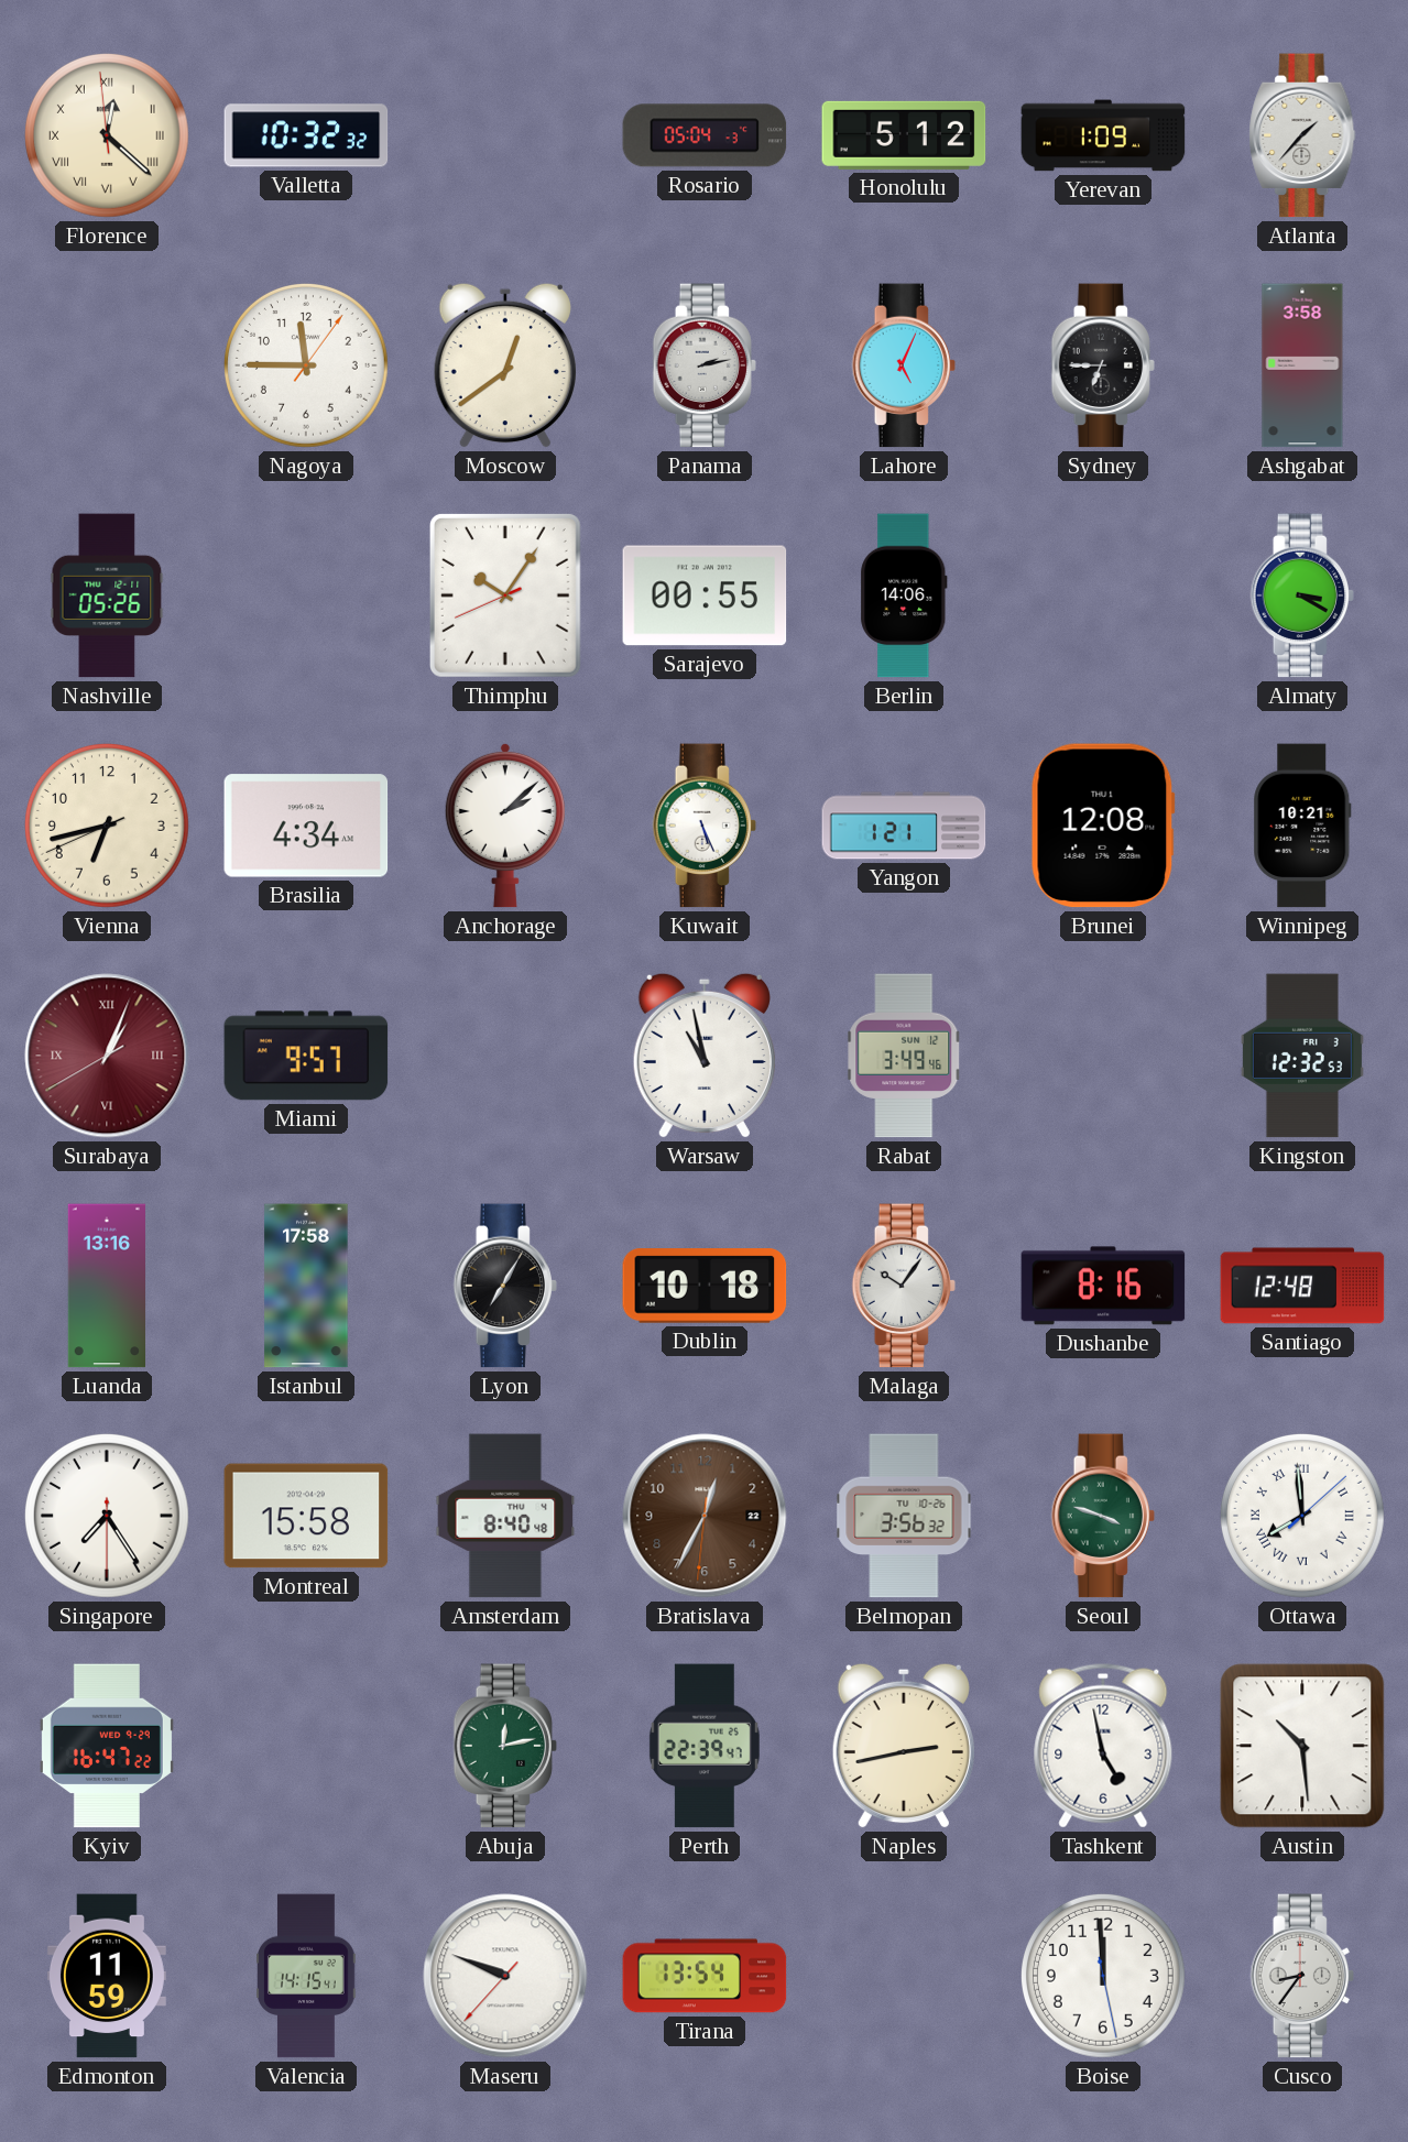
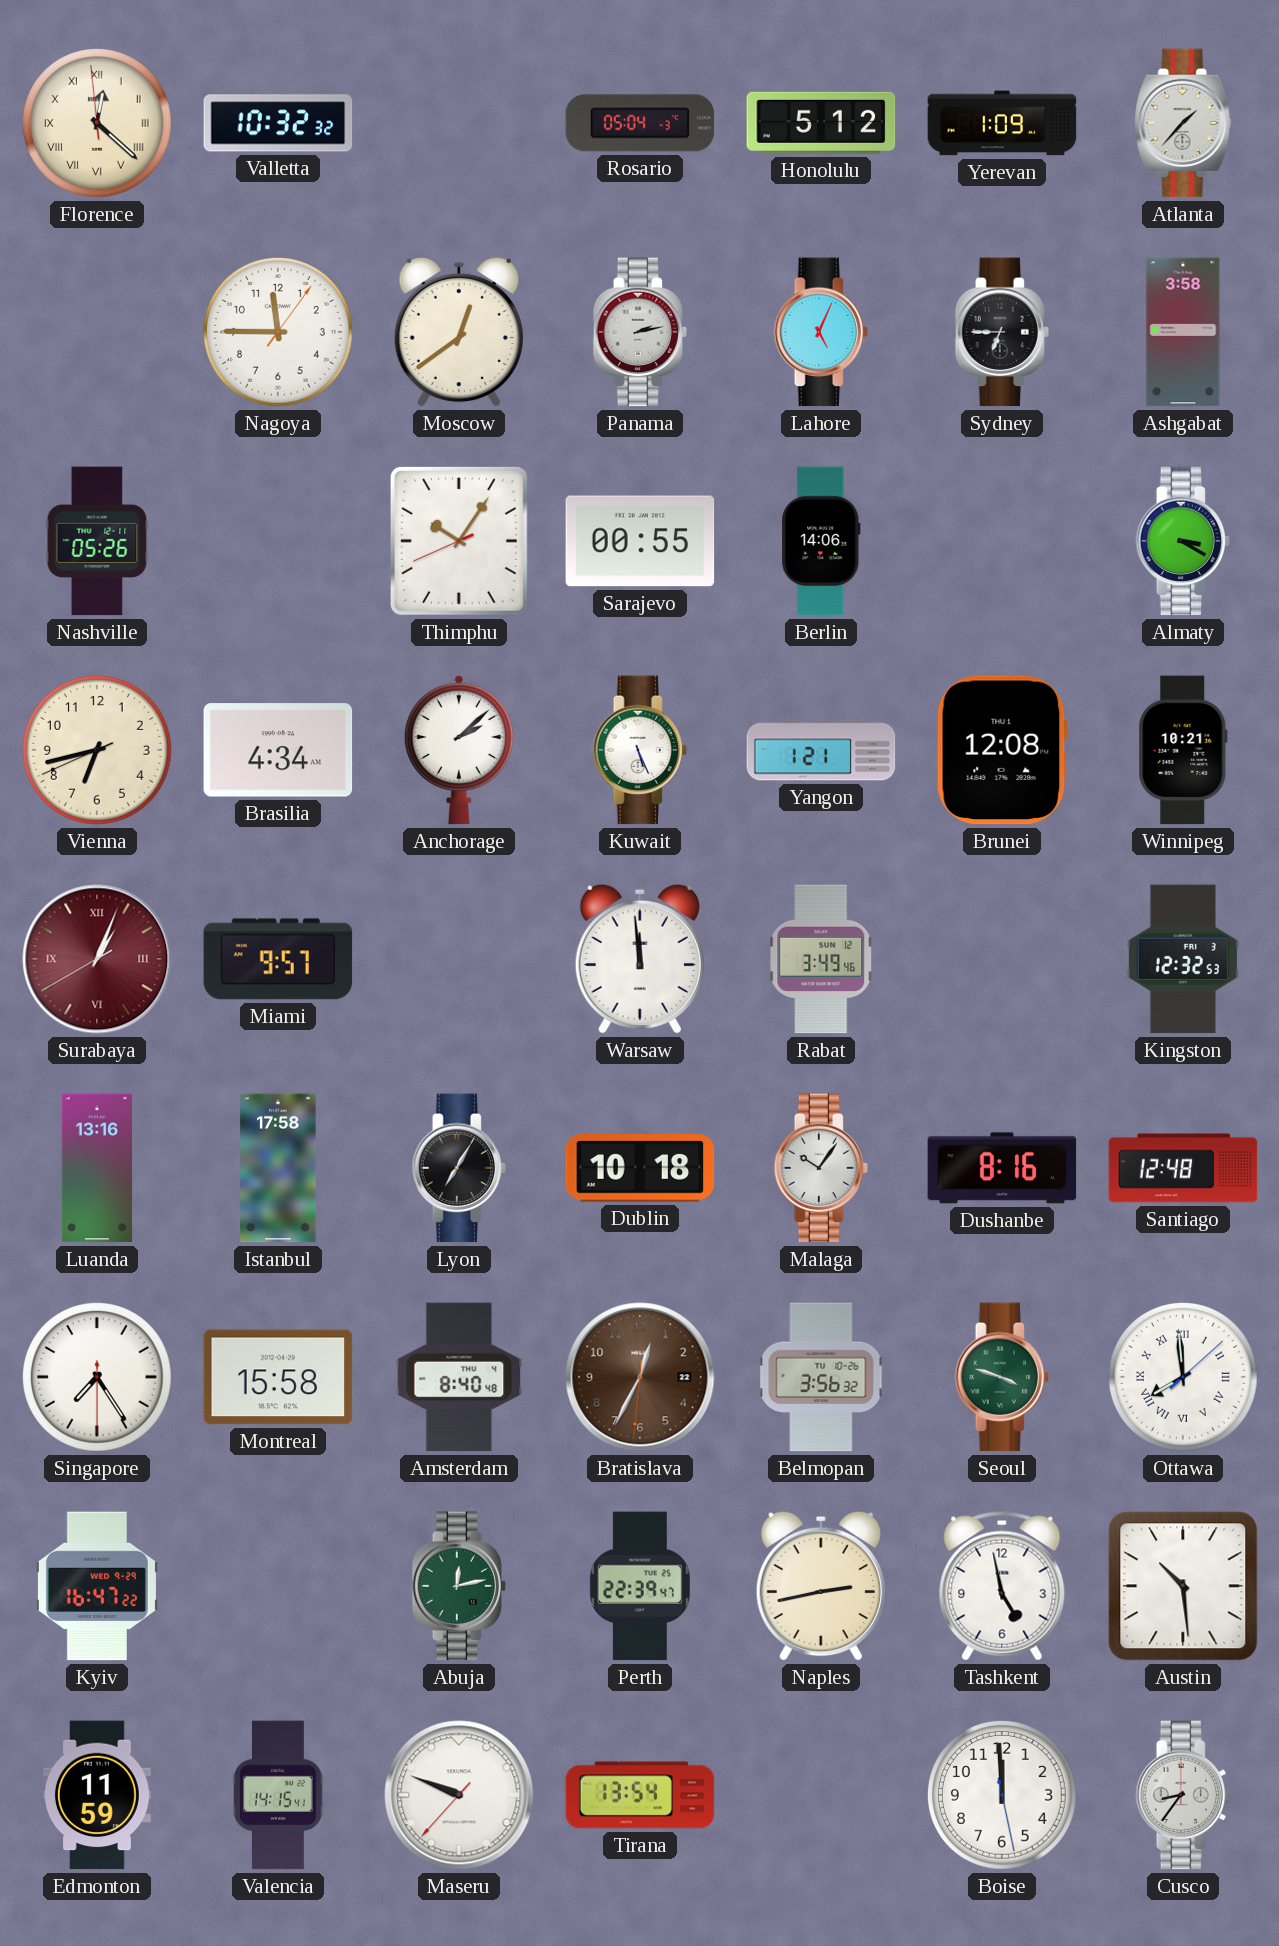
Warsaw: 10:58 -> 11:59
